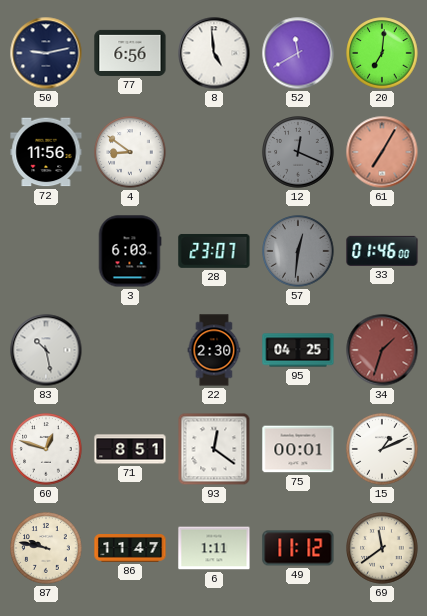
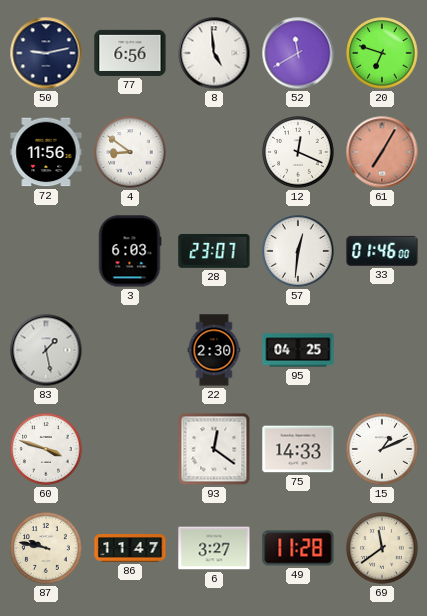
20: 7:01 -> 6:48
12 dial: grey -> white
57 dial: grey -> white
83: 10:28 -> 1:28
34: 1:33 -> none
60: 12:48 -> 3:48
71: 8:51 -> none
75: 00:01 -> 14:33
6: 1:11 -> 3:27
49: 11:12 -> 11:28
